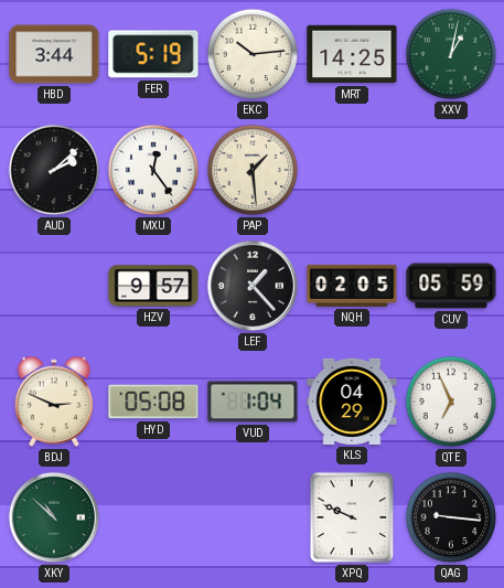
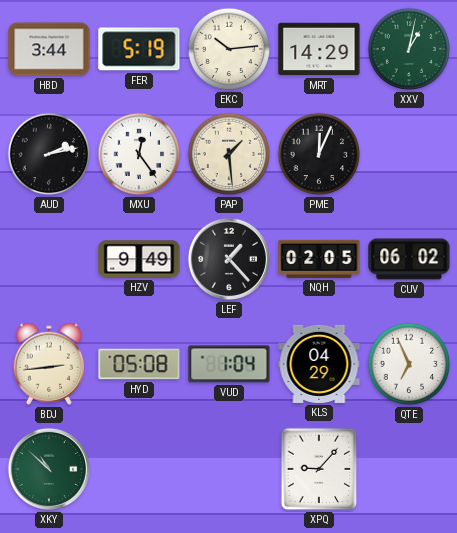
MRT: 14:25 -> 14:29
AUD: 2:08 -> 2:13
PME: none -> 12:04
HZV: 9:57 -> 9:49
CUV: 05:59 -> 06:02
BDJ: 2:49 -> 2:44
XPQ: 9:49 -> 9:07
QAG: 9:16 -> none
